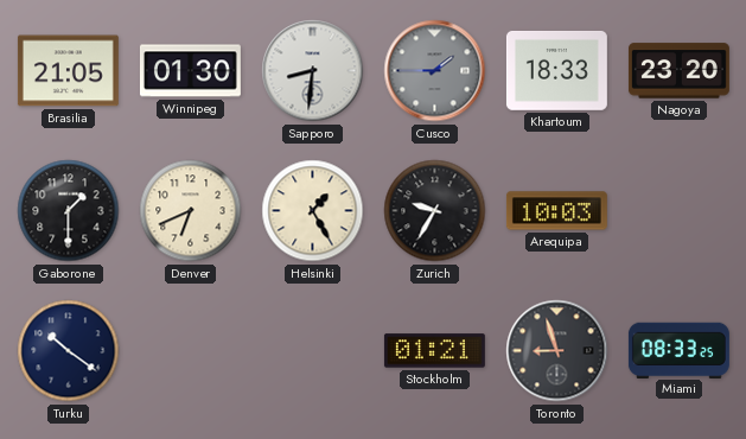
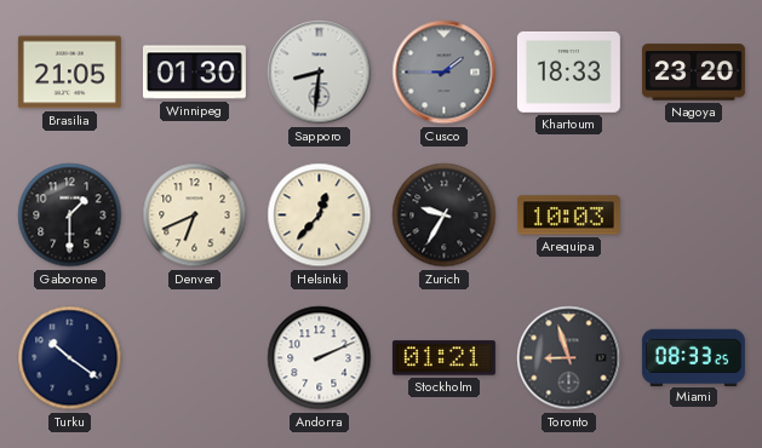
Helsinki: 1:25 -> 12:37
Andorra: none -> 2:11
